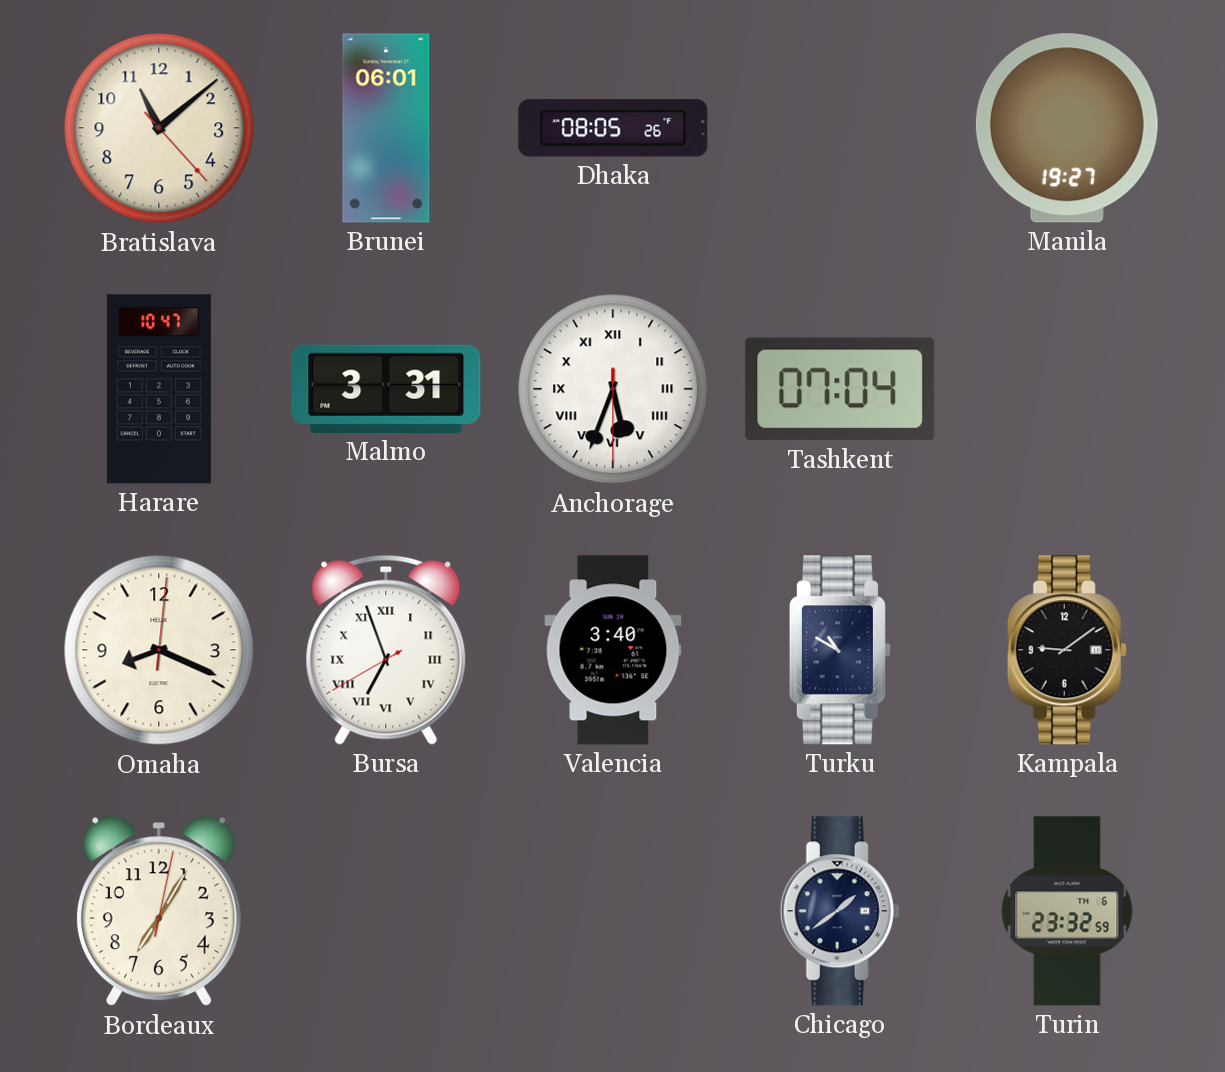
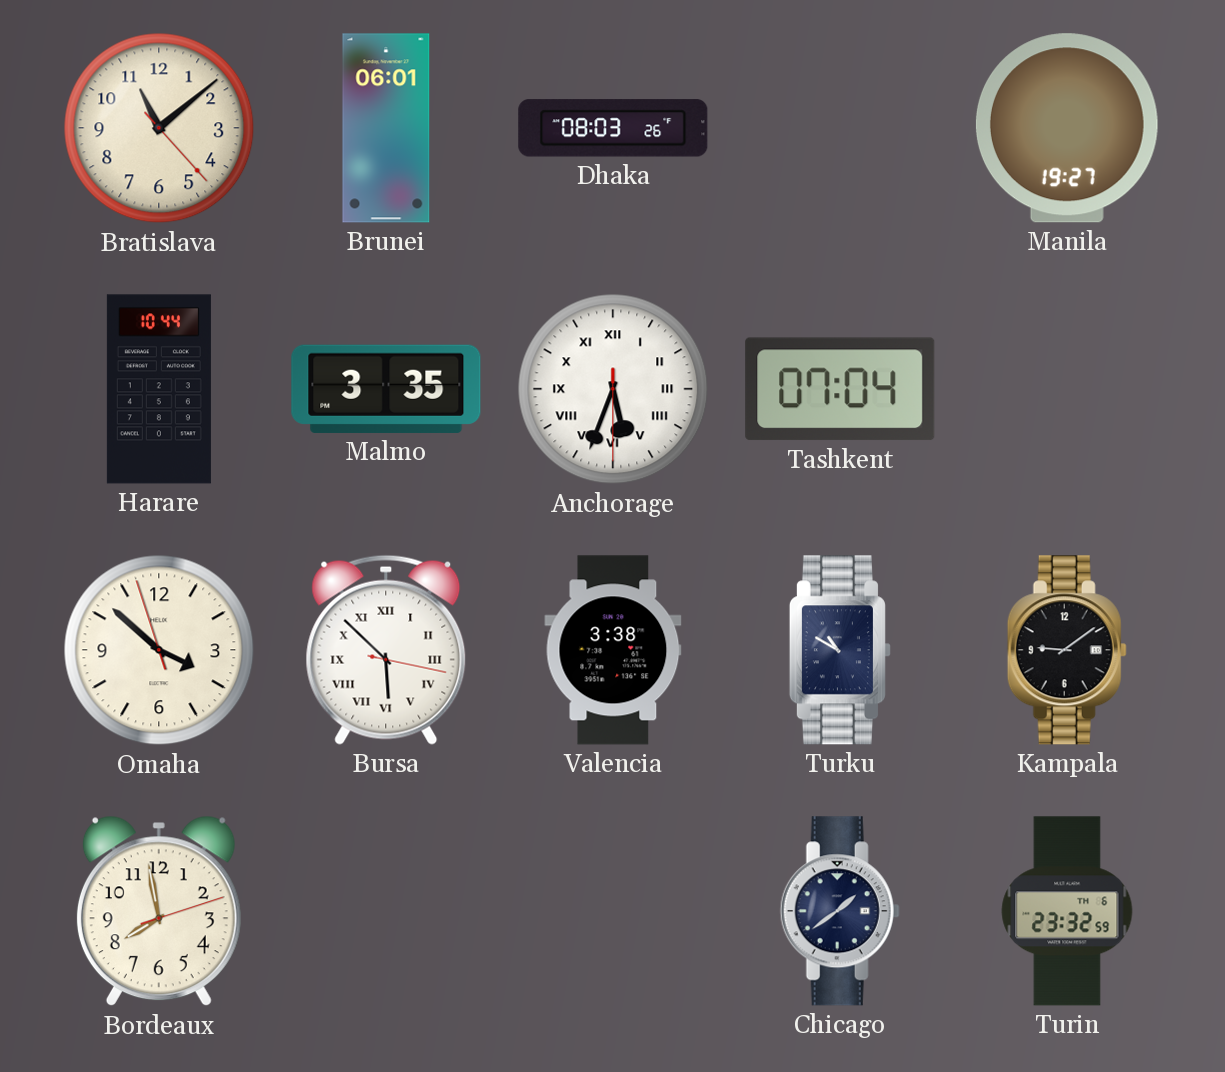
Dhaka: 08:05 -> 08:03
Harare: 10:47 -> 10:44
Malmo: 3:31 -> 3:35
Omaha: 8:19 -> 3:51
Bursa: 6:56 -> 5:52
Valencia: 3:40 -> 3:38
Bordeaux: 7:05 -> 7:58
